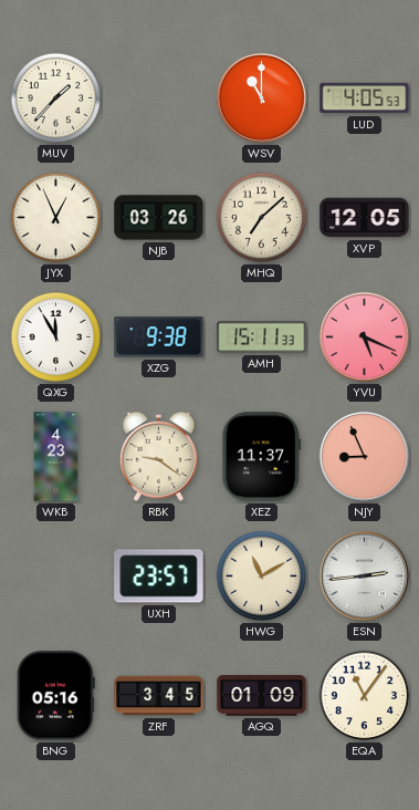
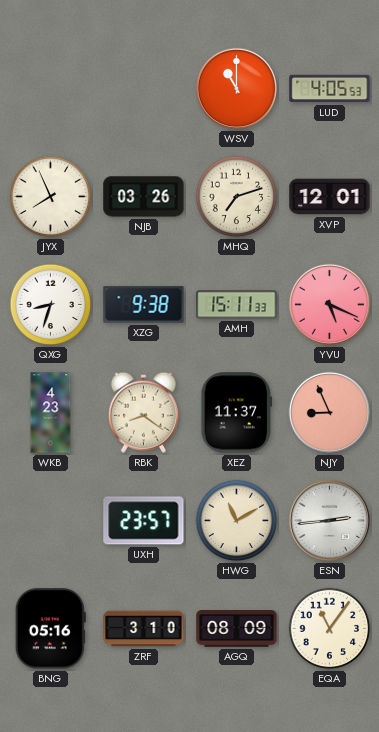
MUV: 1:37 -> none
JYX: 12:56 -> 7:56
MHQ: 7:08 -> 7:12
XVP: 12:05 -> 12:01
QXG: 11:55 -> 8:33
RBK: 9:21 -> 8:21
ZRF: 3:45 -> 3:10
AGQ: 01:09 -> 08:09
